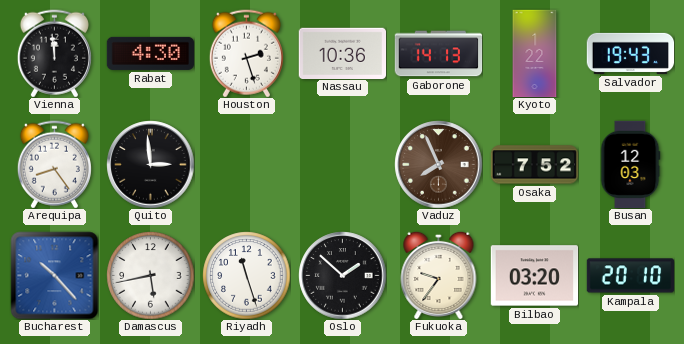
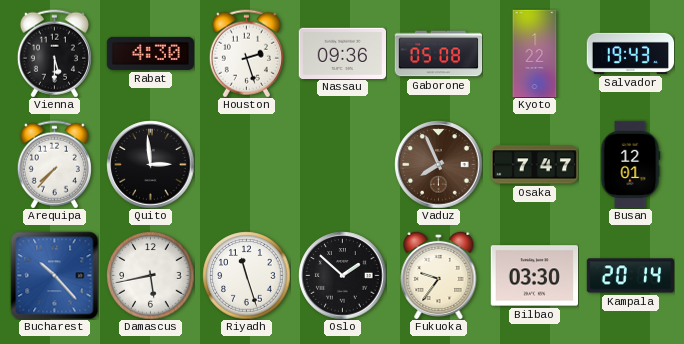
Vienna: 11:59 -> 5:30
Nassau: 10:36 -> 09:36
Gaborone: 14:13 -> 05:08
Arequipa: 8:24 -> 7:37
Osaka: 7:52 -> 7:47
Busan: 12:03 -> 12:01
Bilbao: 03:20 -> 03:30
Kampala: 20:10 -> 20:14
